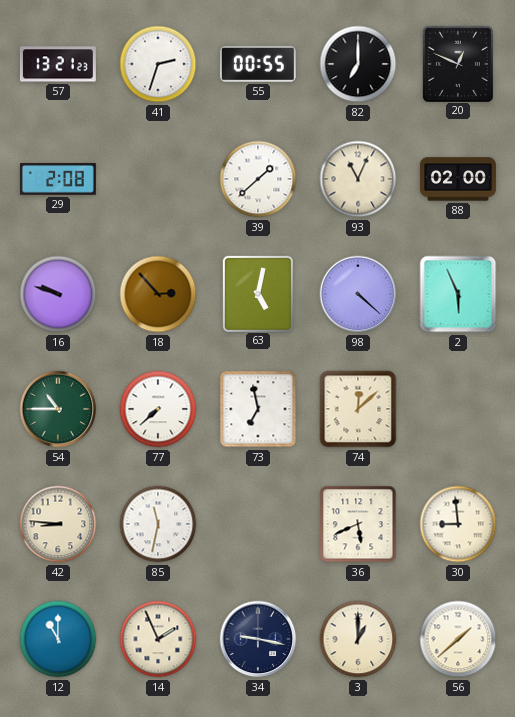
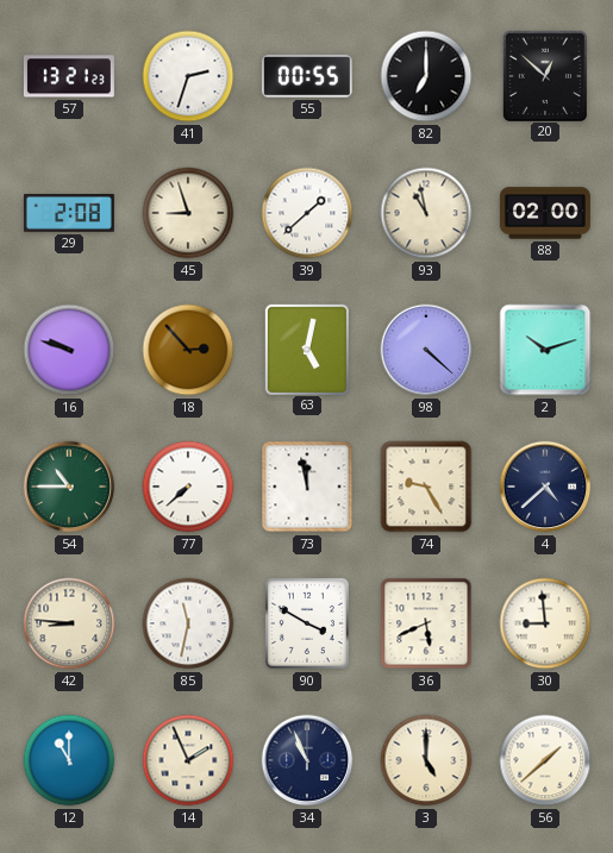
20: 12:49 -> 12:52
45: none -> 8:57
93: 11:04 -> 10:58
2: 5:56 -> 10:12
73: 6:58 -> 11:58
74: 12:08 -> 9:25
4: none -> 4:38
90: none -> 3:50
34: 9:17 -> 10:56
3: 1:00 -> 5:00
